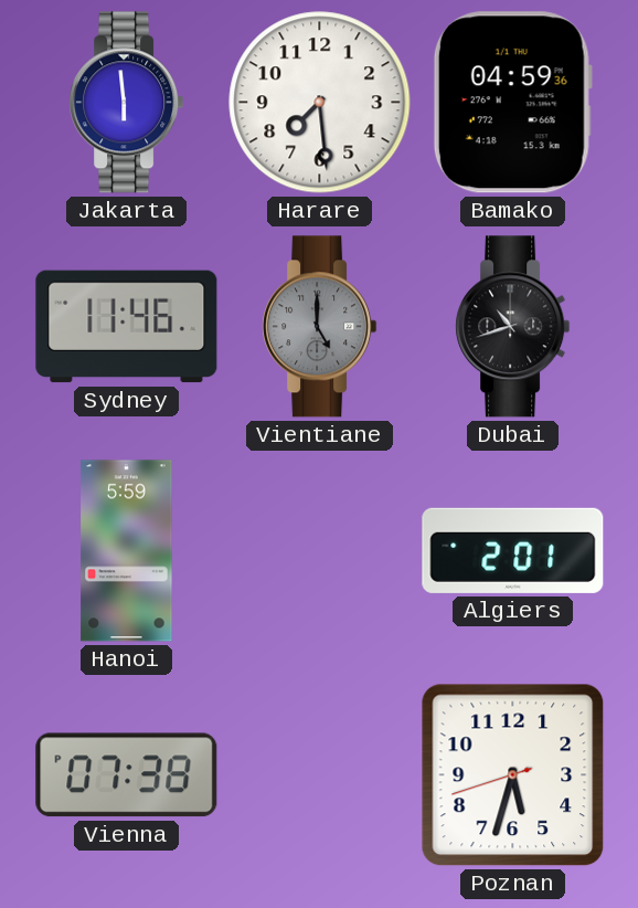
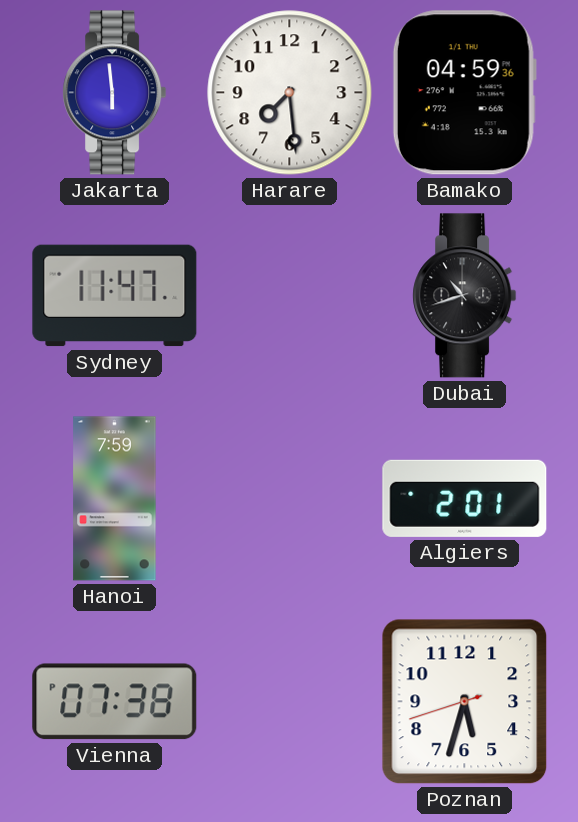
Sydney: 11:46 -> 11:47
Vientiane: 5:00 -> none
Hanoi: 5:59 -> 7:59
